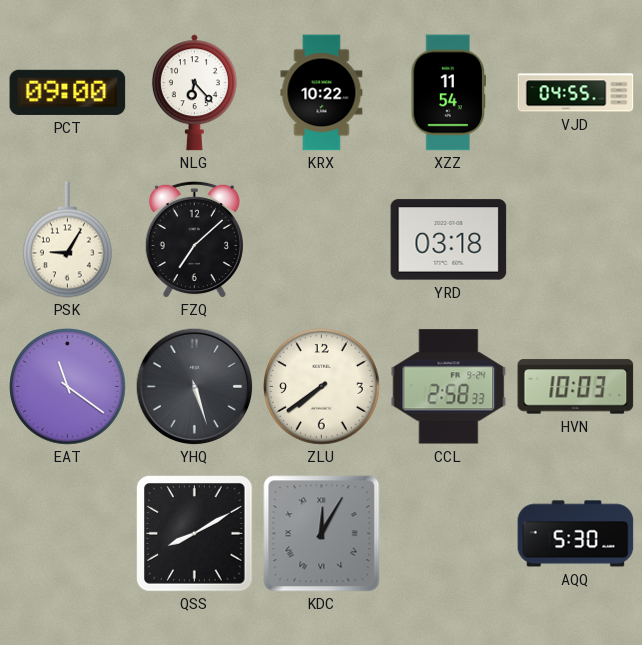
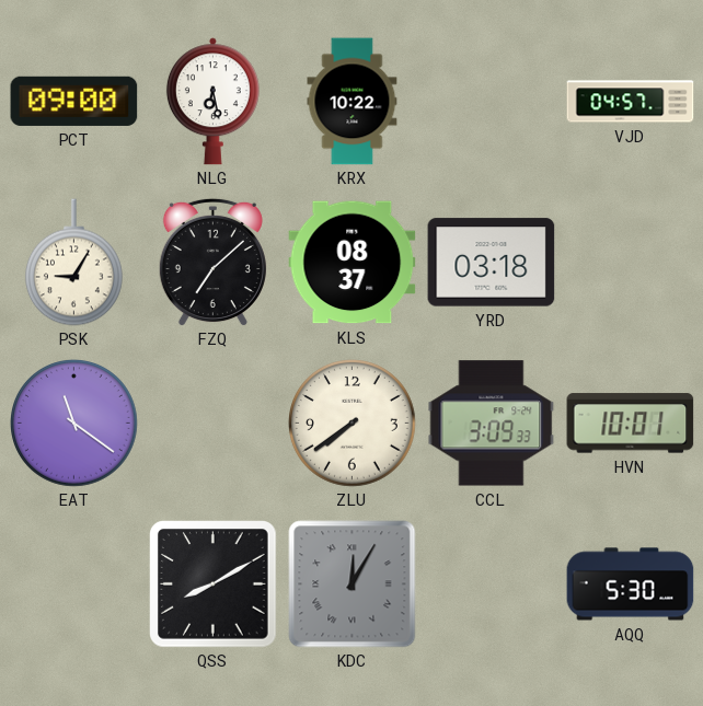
NLG: 6:23 -> 6:28
XZZ: 11:54 -> none
VJD: 04:55 -> 04:57
KLS: none -> 08:37
YHQ: 5:27 -> none
CCL: 2:58 -> 3:09
HVN: 10:03 -> 10:01
